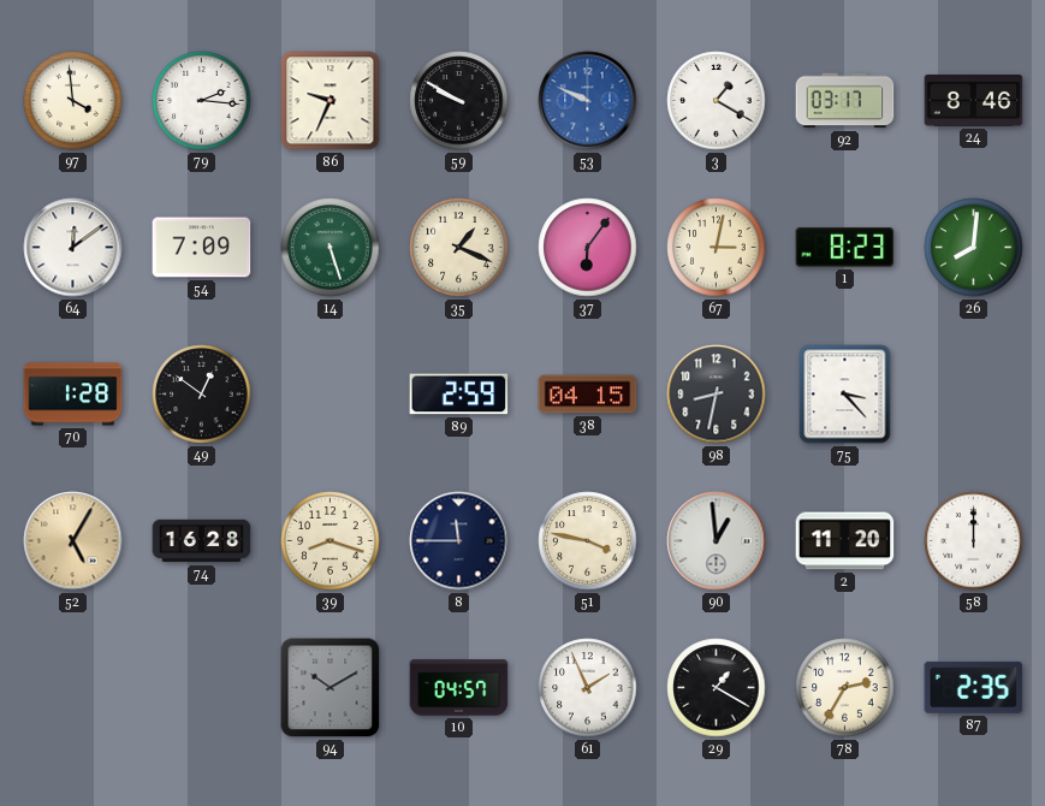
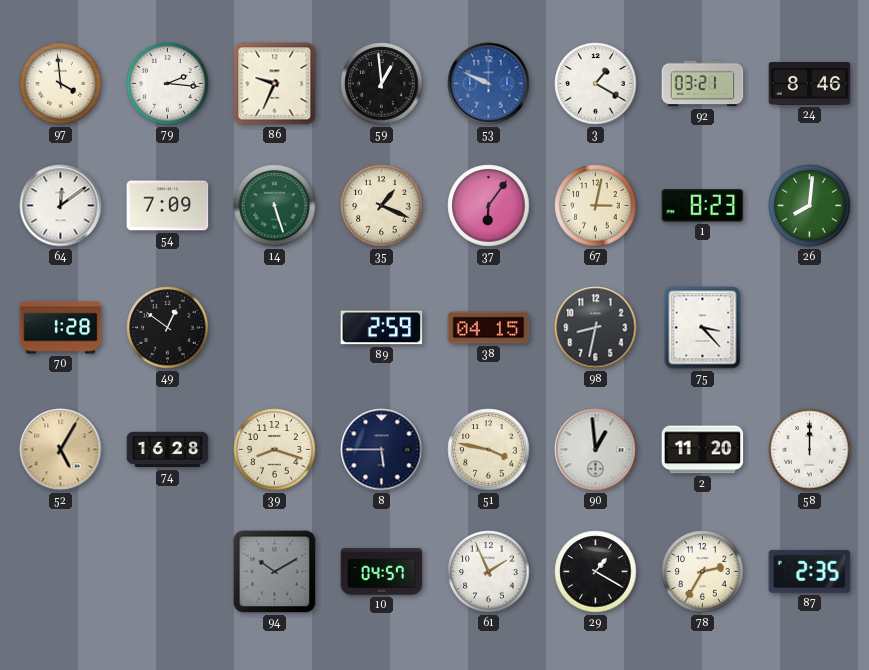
59: 9:50 -> 12:59
92: 03:17 -> 03:21
8: 11:45 -> 5:45
